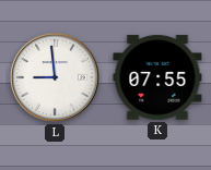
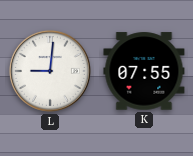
L: 8:59 -> 9:01
